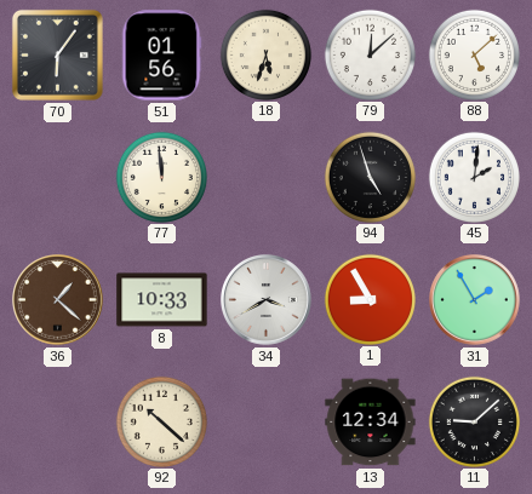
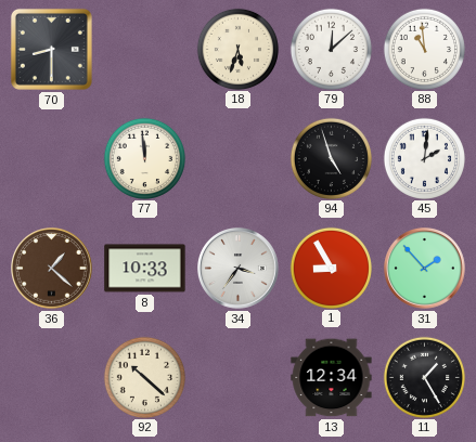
70: 6:06 -> 8:30
51: 01:56 -> none
88: 5:08 -> 10:59
34: 3:40 -> 3:36
31: 1:55 -> 1:53
11: 9:08 -> 1:25
